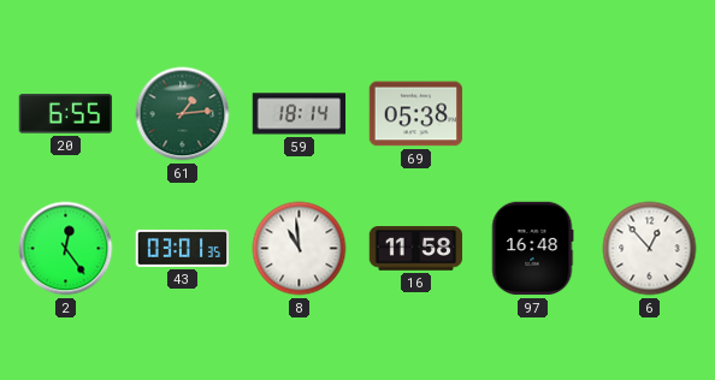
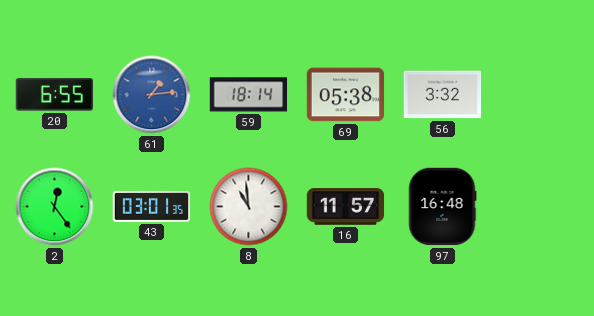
61 dial: green -> blue
56: none -> 3:32
16: 11:58 -> 11:57
6: 12:53 -> none
